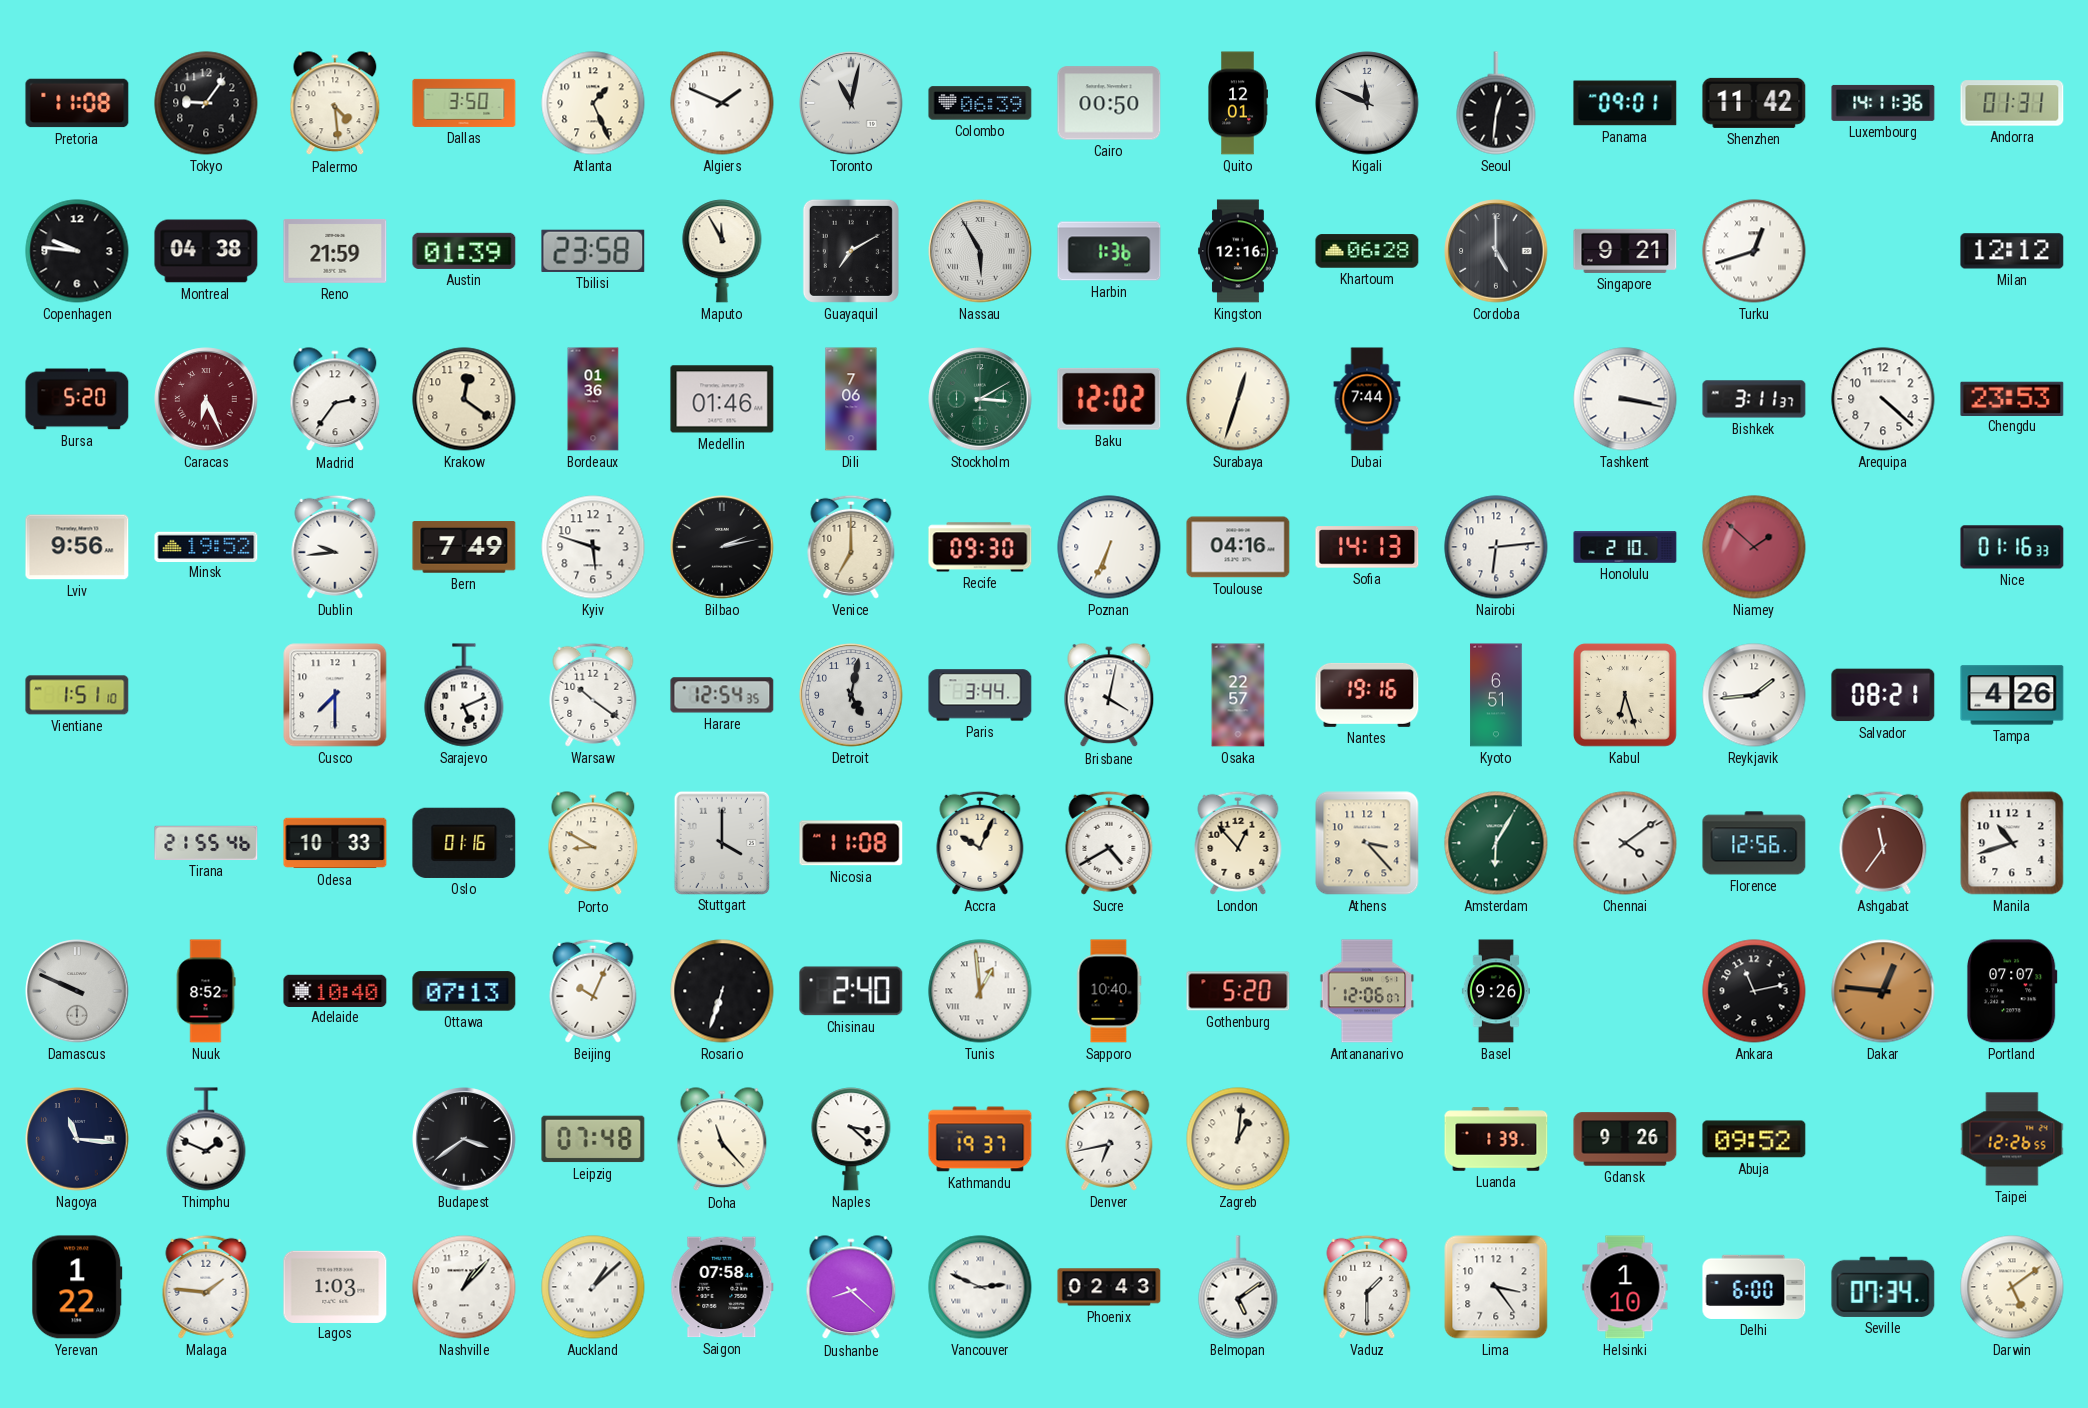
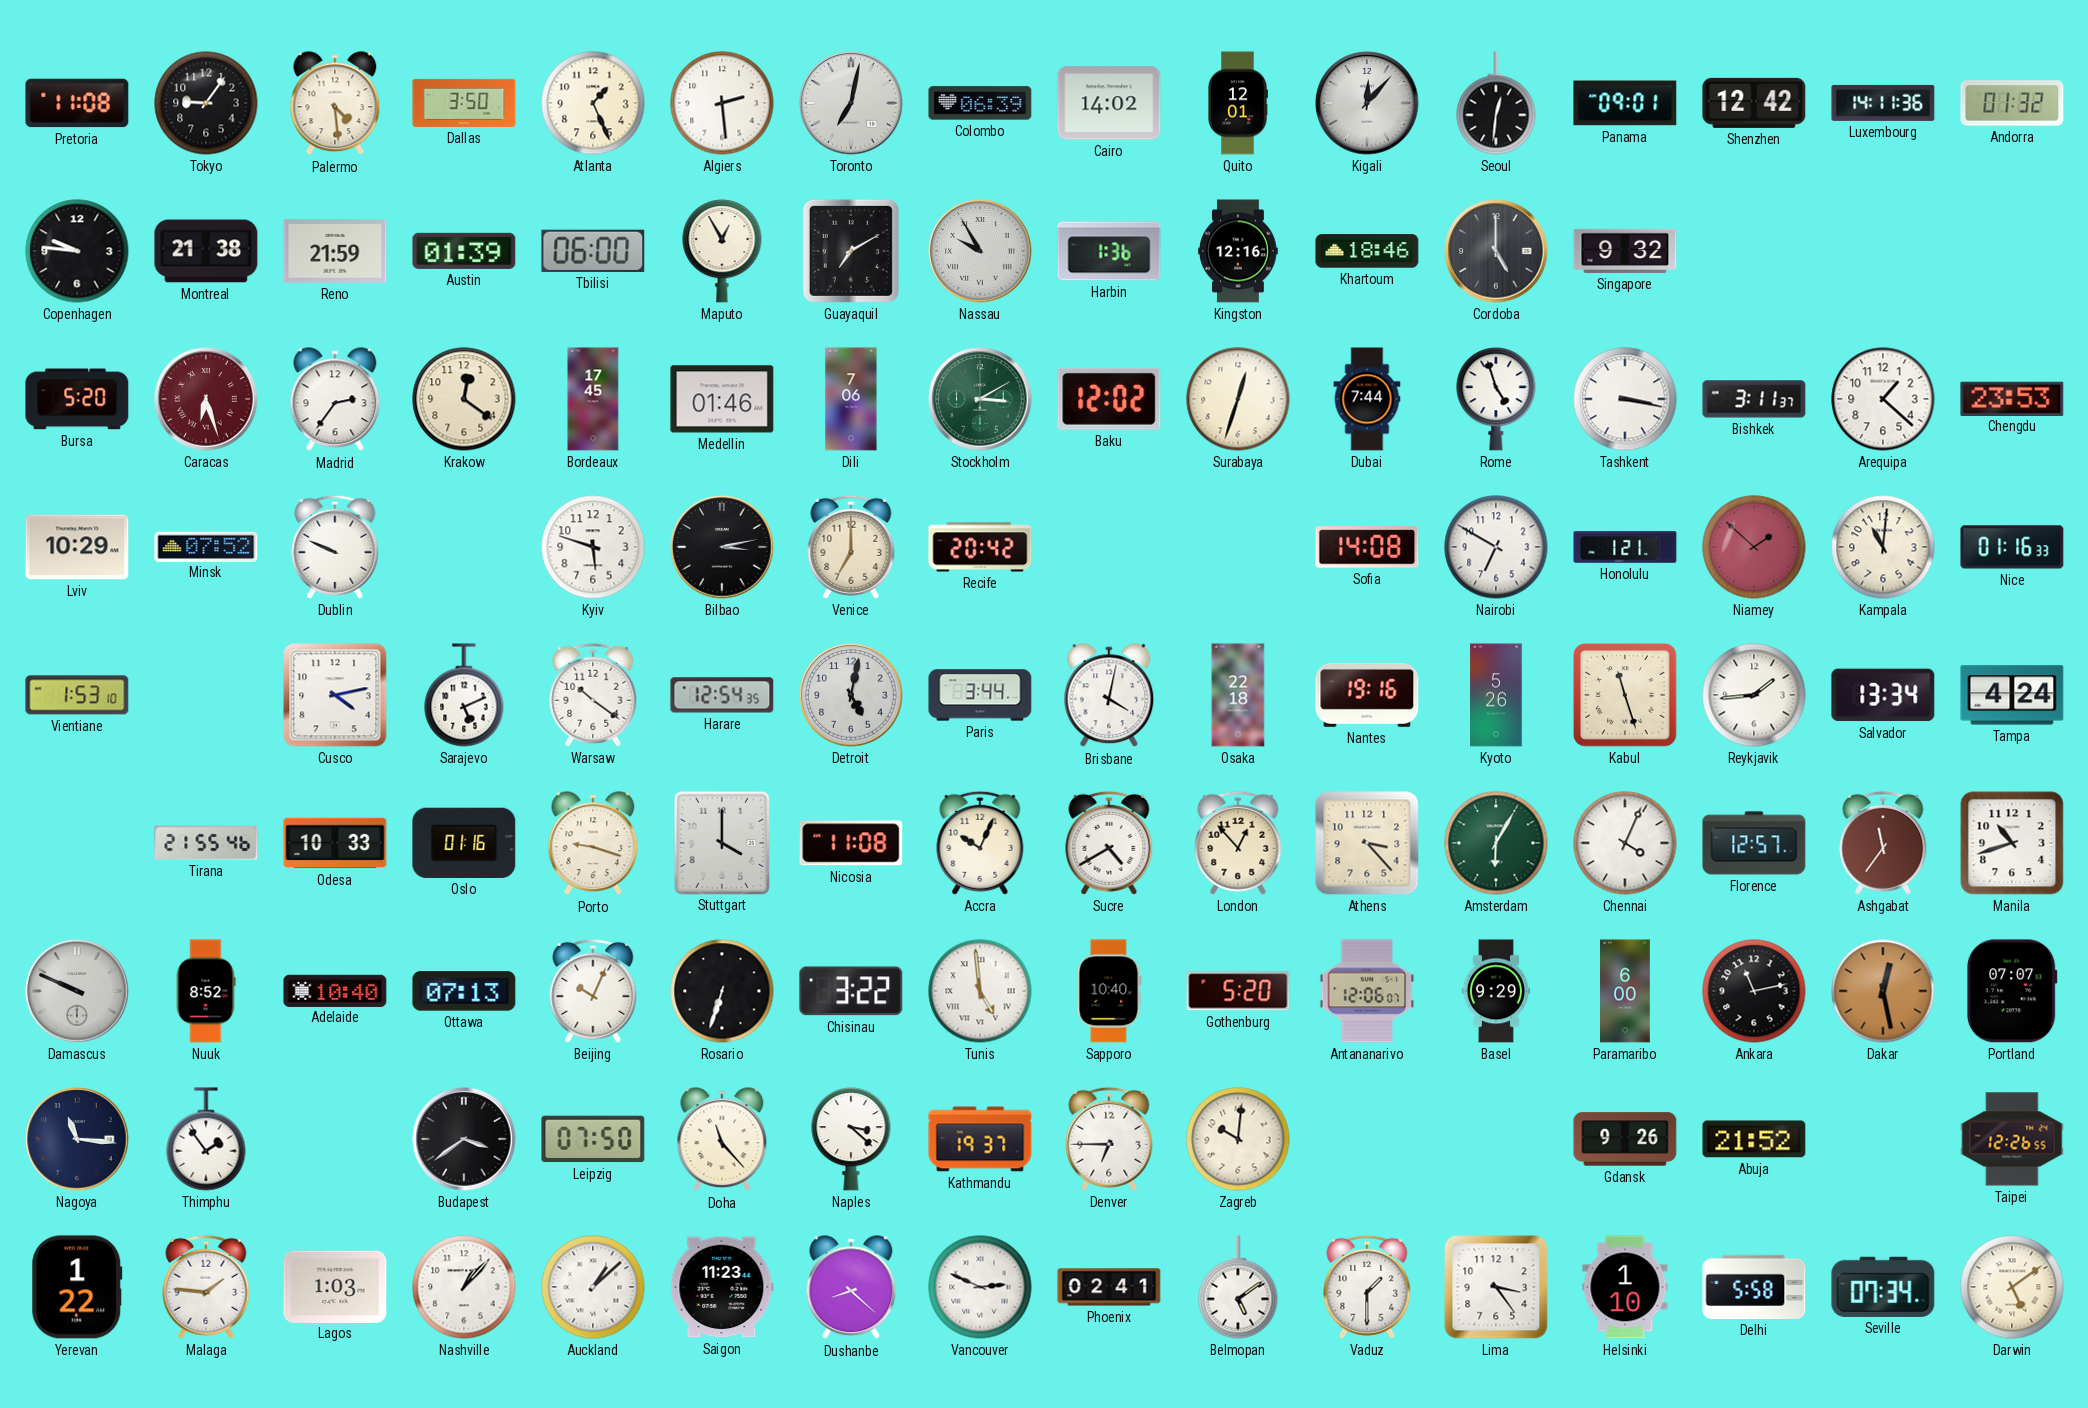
Algiers: 1:49 -> 2:29
Toronto: 11:02 -> 7:02
Cairo: 00:50 -> 14:02
Kigali: 11:49 -> 12:07
Shenzhen: 11:42 -> 12:42
Andorra: 01:31 -> 01:32
Montreal: 04:38 -> 21:38
Tbilisi: 23:58 -> 06:00
Maputo: 11:55 -> 12:55
Nassau: 5:55 -> 9:55
Khartoum: 06:28 -> 18:46
Singapore: 9:21 -> 9:32
Turku: 12:42 -> none
Milan: 12:12 -> none
Caracas: 6:26 -> 6:27
Bordeaux: 01:36 -> 17:45
Rome: none -> 4:57
Arequipa: 4:22 -> 1:22
Lviv: 9:56 -> 10:29
Minsk: 19:52 -> 07:52
Dublin: 9:44 -> 9:49
Bern: 7:49 -> none
Bilbao: 2:13 -> 3:13
Recife: 09:30 -> 20:42
Poznan: 6:34 -> none
Toulouse: 04:16 -> none
Sofia: 14:13 -> 14:08
Nairobi: 6:14 -> 6:50
Honolulu: 2:10 -> 1:21
Kampala: none -> 11:01
Vientiane: 1:51 -> 1:53
Cusco: 7:30 -> 4:13
Osaka: 22:57 -> 22:18
Kyoto: 6:51 -> 5:26
Kabul: 6:27 -> 11:27
Salvador: 08:21 -> 13:34
Tampa: 4:26 -> 4:24
Porto: 8:50 -> 9:18
Chennai: 4:09 -> 4:04
Florence: 12:56 -> 12:57
Chisinau: 2:40 -> 3:22
Tunis: 12:59 -> 4:59
Basel: 9:26 -> 9:29
Paramaribo: none -> 6:00
Dakar: 12:46 -> 12:28
Thimphu: 1:49 -> 1:54
Leipzig: 07:48 -> 07:50
Denver: 6:43 -> 6:45
Zagreb: 1:01 -> 10:01
Luanda: 1:39 -> none
Abuja: 09:52 -> 21:52
Saigon: 07:58 -> 11:23
Phoenix: 02:43 -> 02:41
Delhi: 6:00 -> 5:58
